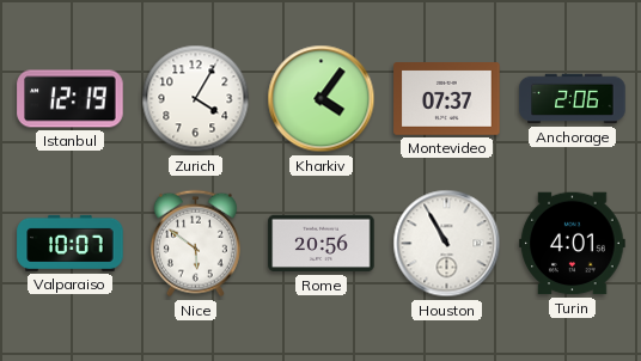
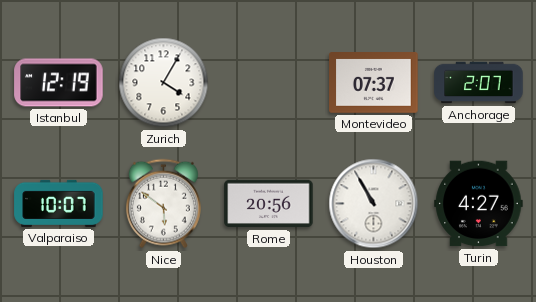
Kharkiv: 4:06 -> none
Anchorage: 2:06 -> 2:07
Turin: 4:01 -> 4:27
